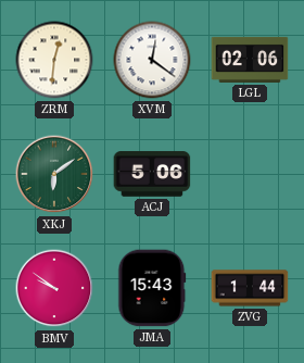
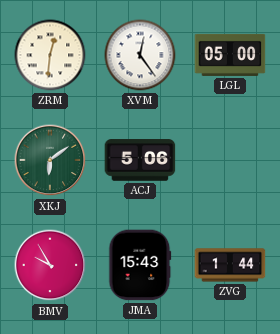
XVM: 12:21 -> 12:24
LGL: 02:06 -> 05:00
BMV: 9:51 -> 9:55
